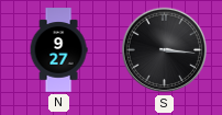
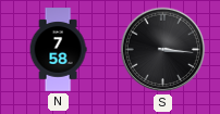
N: 9:27 -> 7:58
